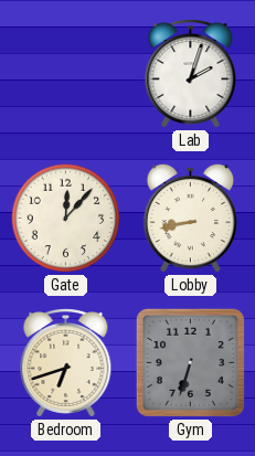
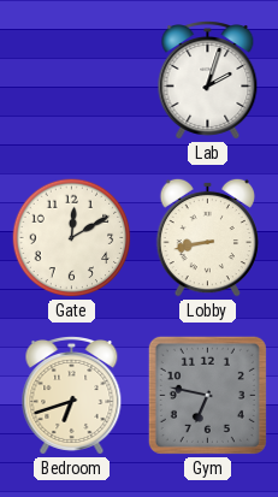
Gate: 12:07 -> 12:10
Gym: 6:33 -> 6:47
